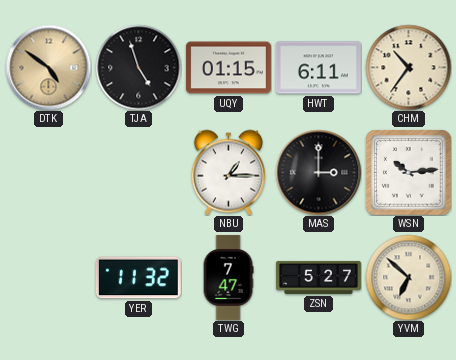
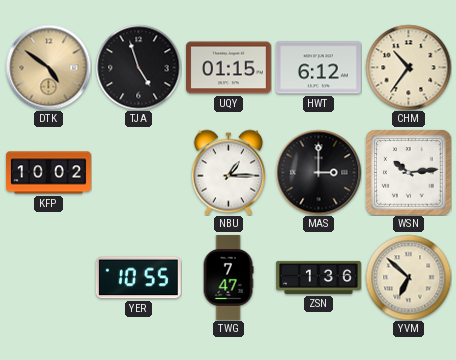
HWT: 6:11 -> 6:12
KFP: none -> 10:02
YER: 11:32 -> 10:55
ZSN: 5:27 -> 1:36
